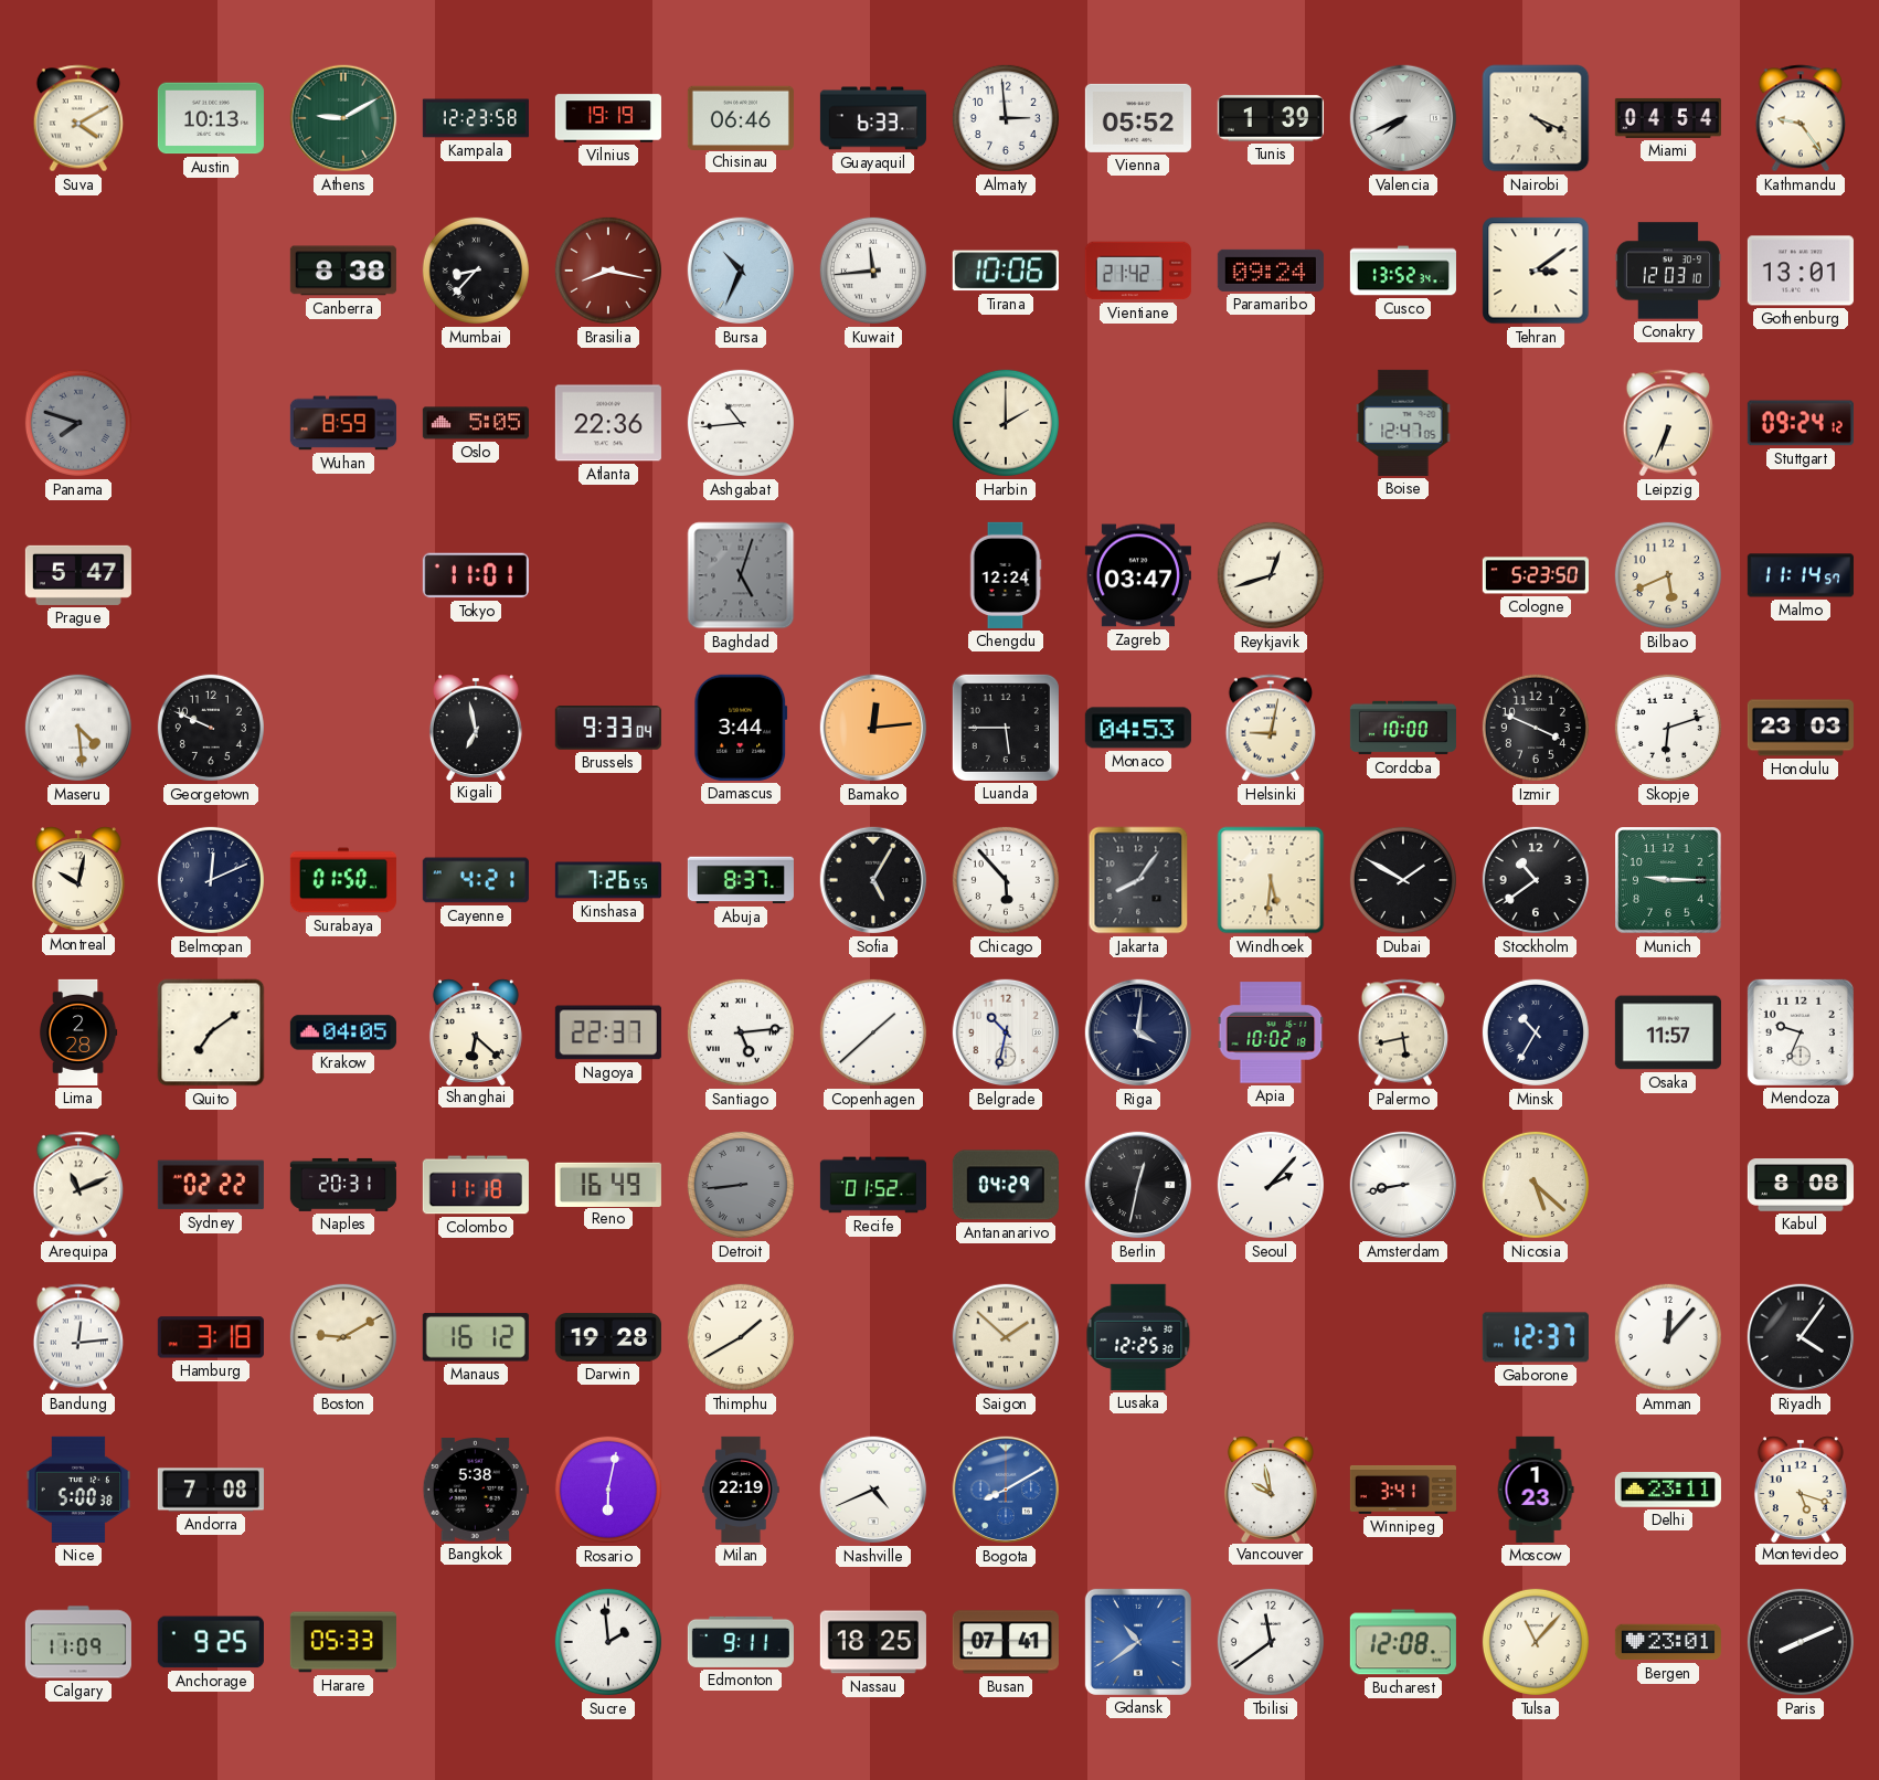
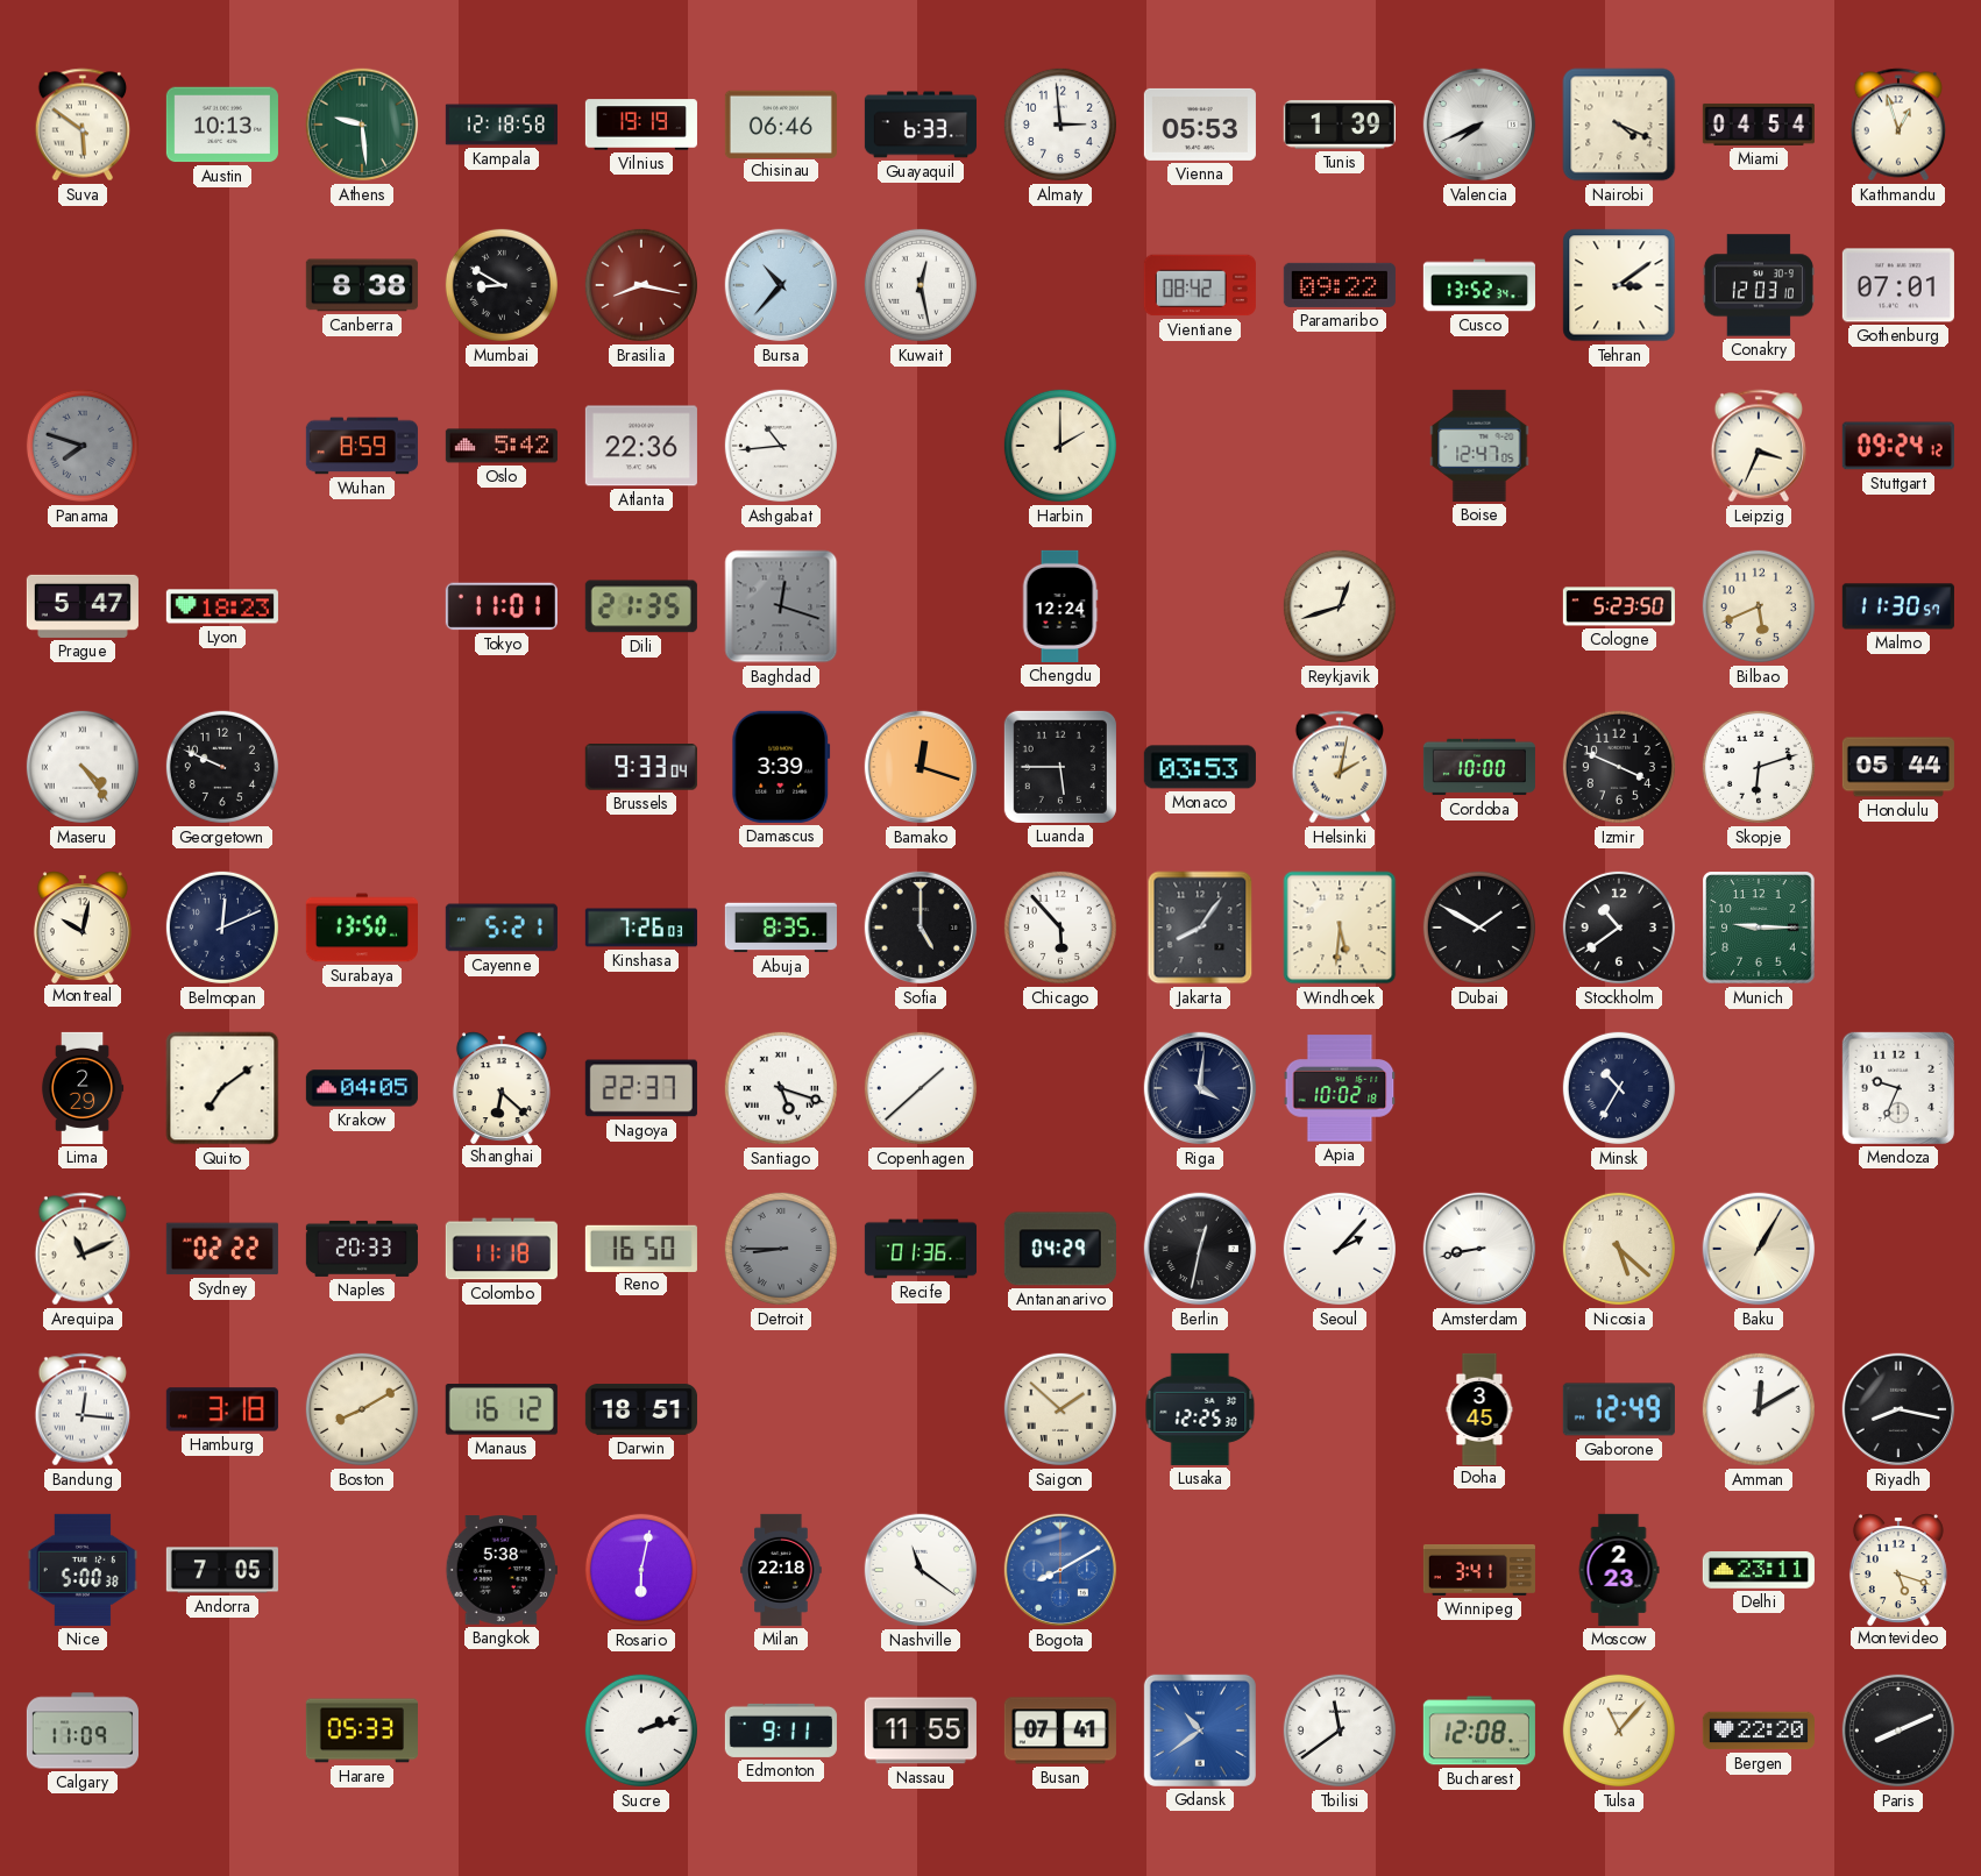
Suva: 4:10 -> 5:51
Athens: 9:10 -> 9:29
Kampala: 12:23 -> 12:18
Vienna: 05:52 -> 05:53
Kathmandu: 9:24 -> 12:57
Mumbai: 8:37 -> 8:50
Bursa: 10:34 -> 10:37
Kuwait: 11:44 -> 12:28
Tirana: 10:06 -> none
Vientiane: 21:42 -> 08:42
Paramaribo: 09:24 -> 09:22
Gothenburg: 13:01 -> 07:01
Oslo: 5:05 -> 5:42
Leipzig: 6:34 -> 3:34
Lyon: none -> 18:23
Dili: none -> 21:35
Baghdad: 5:03 -> 12:18
Zagreb: 03:47 -> none
Malmo: 11:14 -> 11:30
Maseru: 4:29 -> 4:24
Kigali: 6:58 -> none
Damascus: 3:44 -> 3:39
Bamako: 12:14 -> 12:18
Monaco: 04:53 -> 03:53
Helsinki: 9:02 -> 2:02
Honolulu: 23:03 -> 05:44
Surabaya: 01:50 -> 13:50
Cayenne: 4:21 -> 5:21
Kinshasa: 7:26:55 -> 7:26:03
Abuja: 8:37 -> 8:35
Sofia: 5:05 -> 5:00
Lima: 2:28 -> 2:29
Santiago: 5:14 -> 5:18
Belgrade: 10:32 -> none
Palermo: 5:43 -> none
Osaka: 11:57 -> none
Naples: 20:31 -> 20:33
Reno: 16:49 -> 16:50
Detroit: 8:44 -> 8:45
Recife: 01:52 -> 01:36
Baku: none -> 1:05
Kabul: 8:08 -> none
Bandung: 12:14 -> 12:16
Boston: 9:10 -> 8:10
Darwin: 19:28 -> 18:51
Thimphu: 1:40 -> none
Doha: none -> 3:45
Gaborone: 12:37 -> 12:49
Amman: 12:07 -> 12:10
Riyadh: 4:06 -> 8:17
Andorra: 7:08 -> 7:05
Milan: 22:19 -> 22:18
Nashville: 4:41 -> 11:21
Vancouver: 9:58 -> none
Moscow: 1:23 -> 2:23
Anchorage: 9:25 -> none
Sucre: 1:59 -> 2:12
Nassau: 18:25 -> 11:55
Bergen: 23:01 -> 22:20
